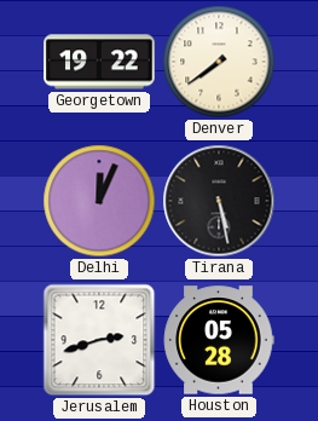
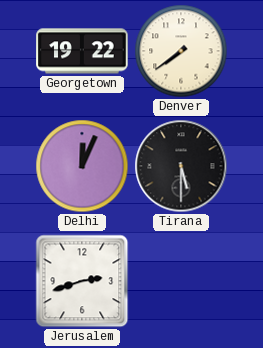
Tirana: 5:28 -> 5:30
Houston: 05:28 -> none
